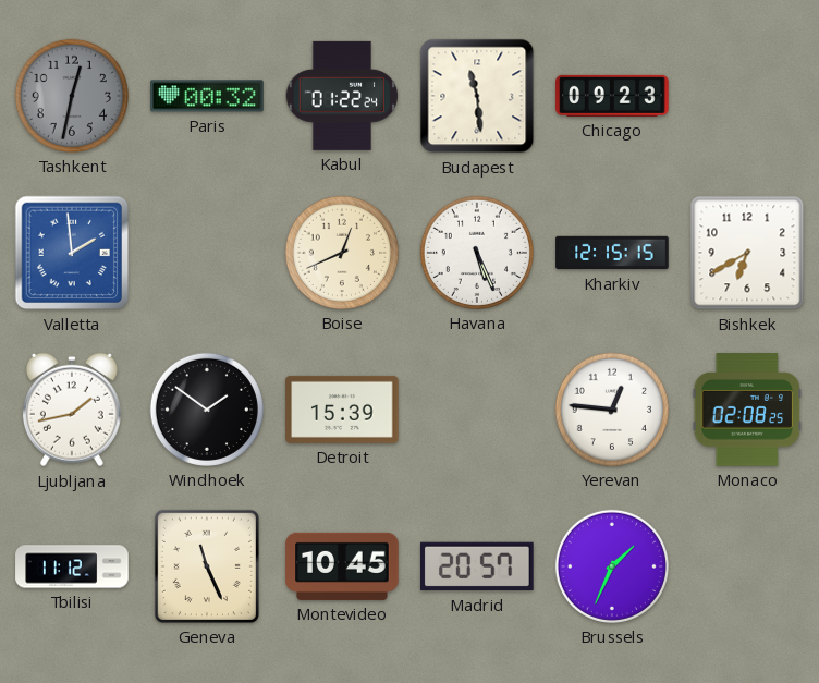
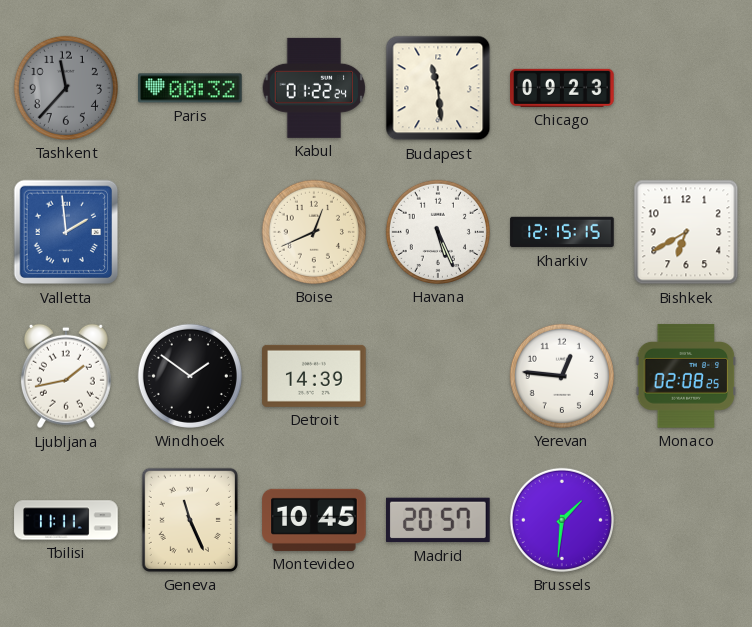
Tashkent: 12:32 -> 11:37
Detroit: 15:39 -> 14:39
Tbilisi: 11:12 -> 11:11
Brussels: 1:34 -> 1:31
